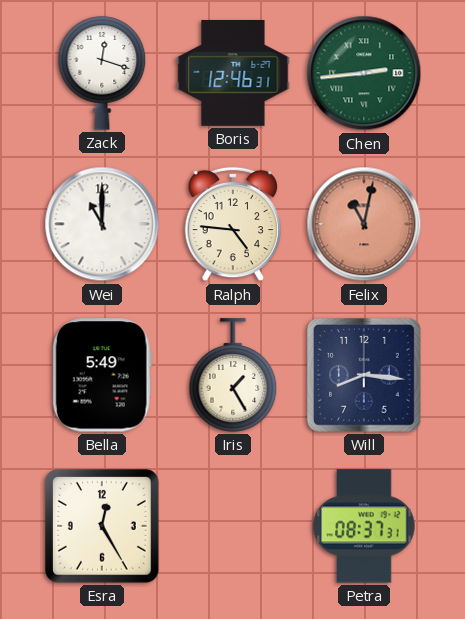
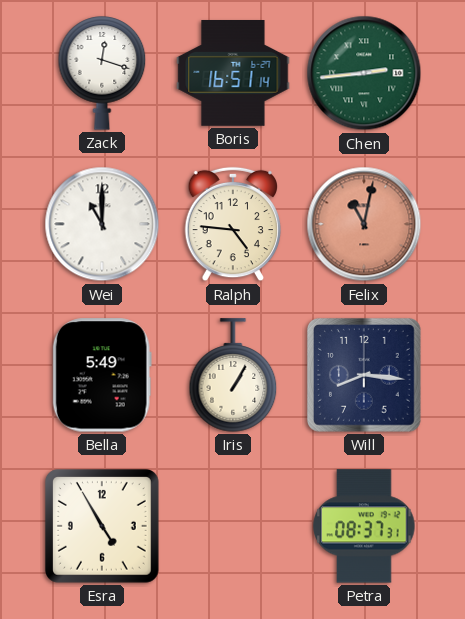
Boris: 12:46 -> 16:51
Iris: 1:25 -> 1:05
Esra: 12:25 -> 4:55
